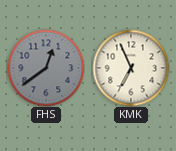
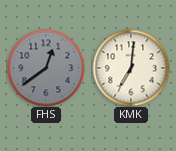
KMK: 6:56 -> 7:01
